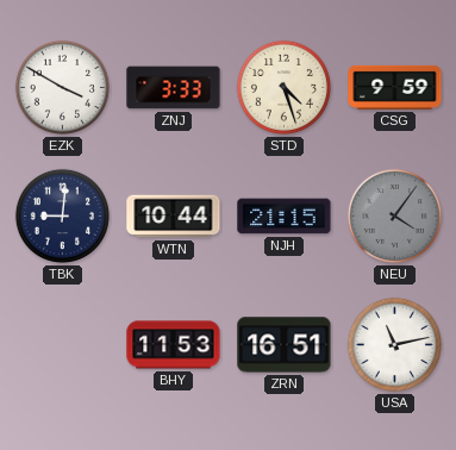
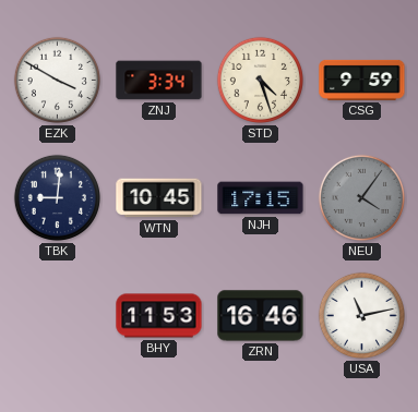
ZNJ: 3:33 -> 3:34
WTN: 10:44 -> 10:45
NJH: 21:15 -> 17:15
ZRN: 16:51 -> 16:46
